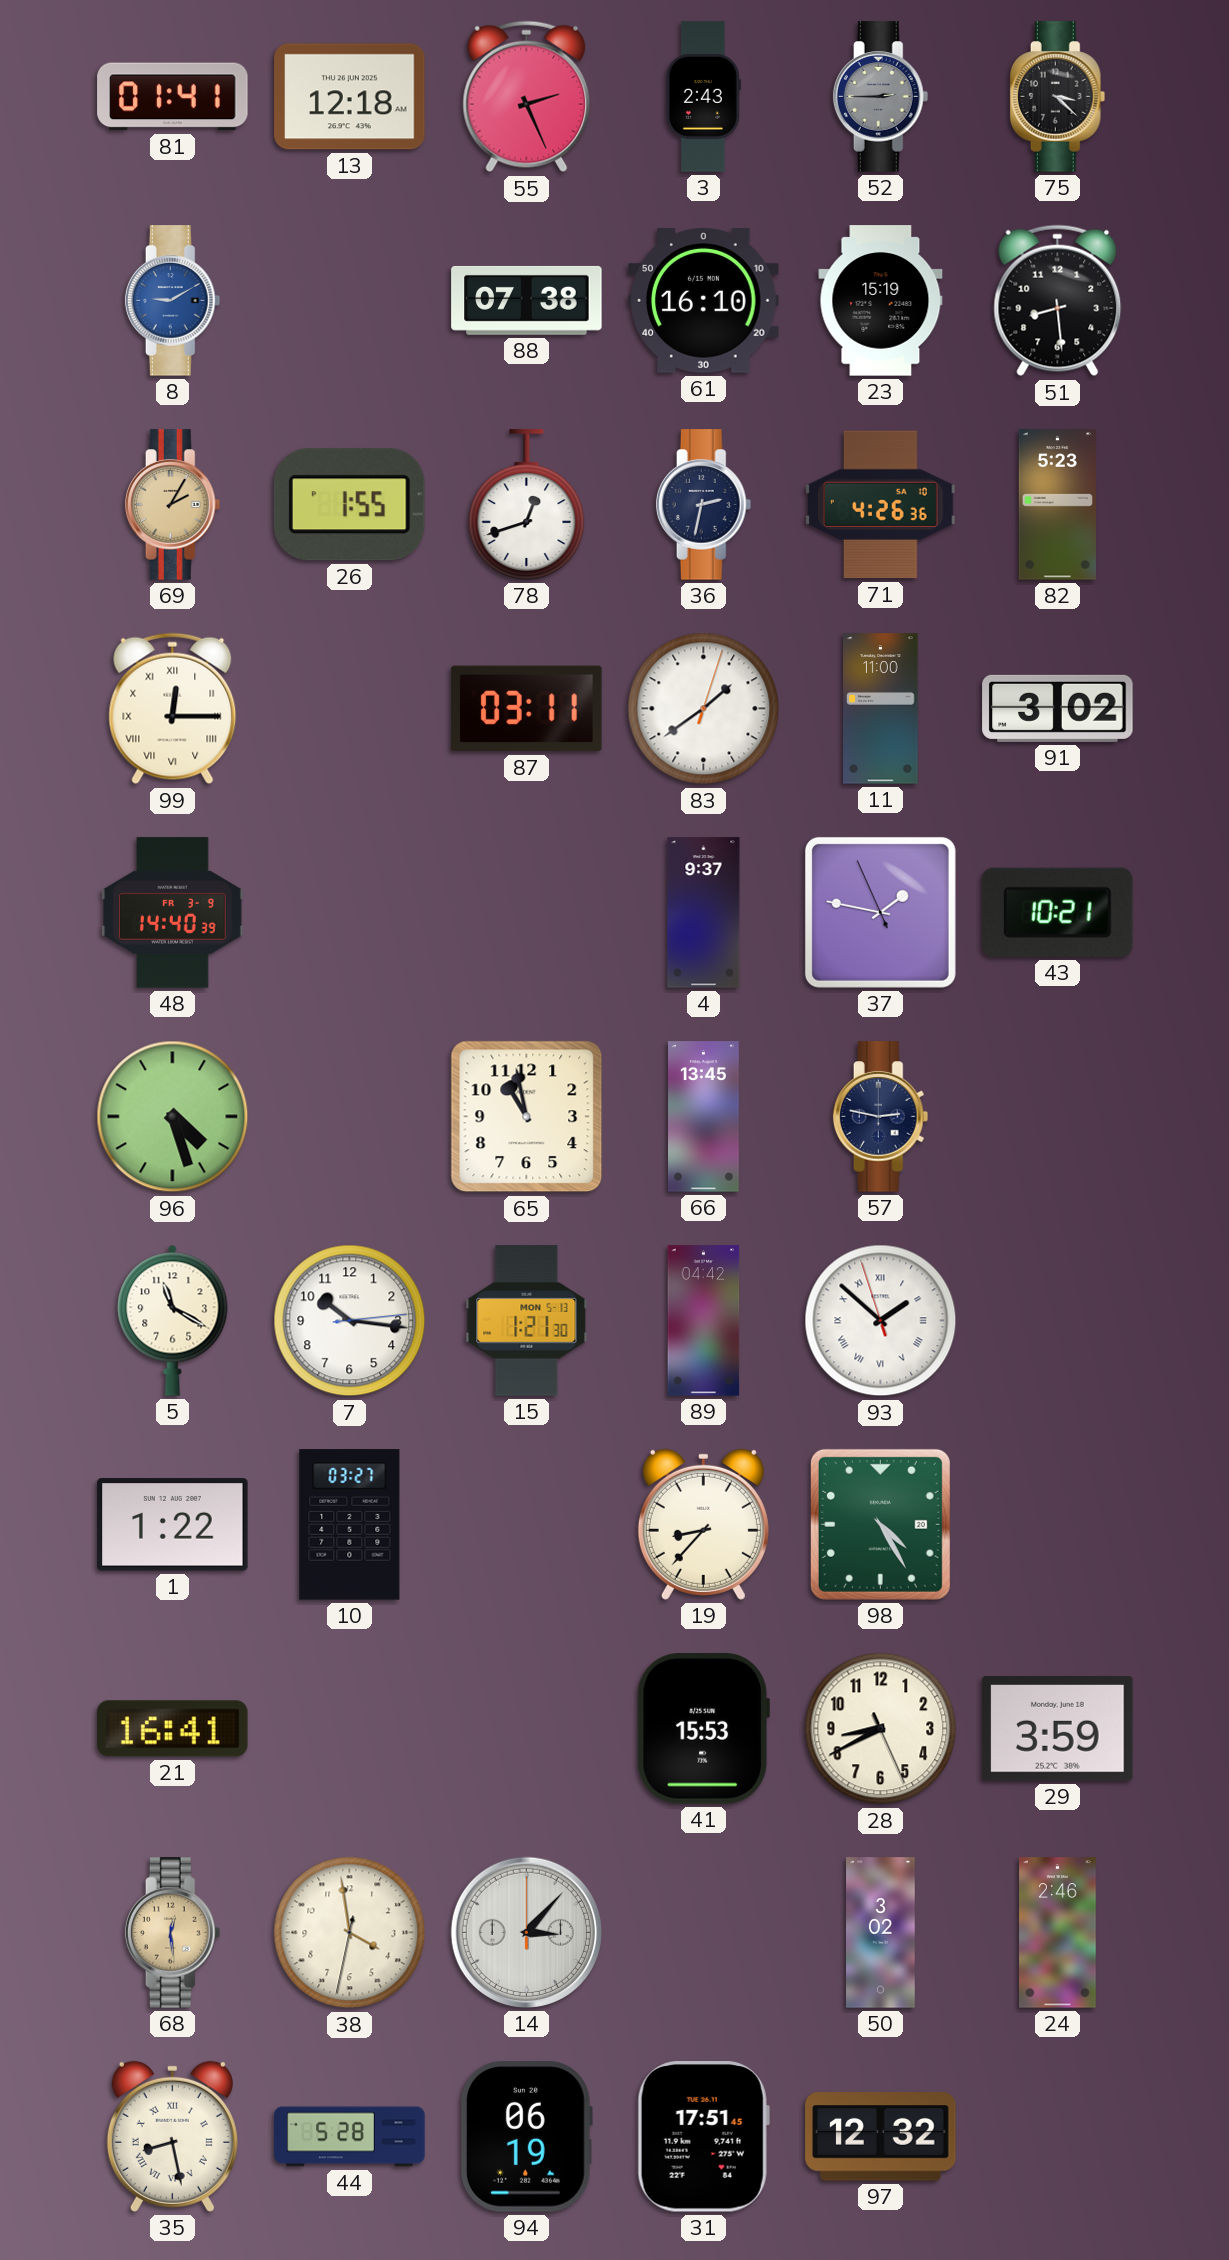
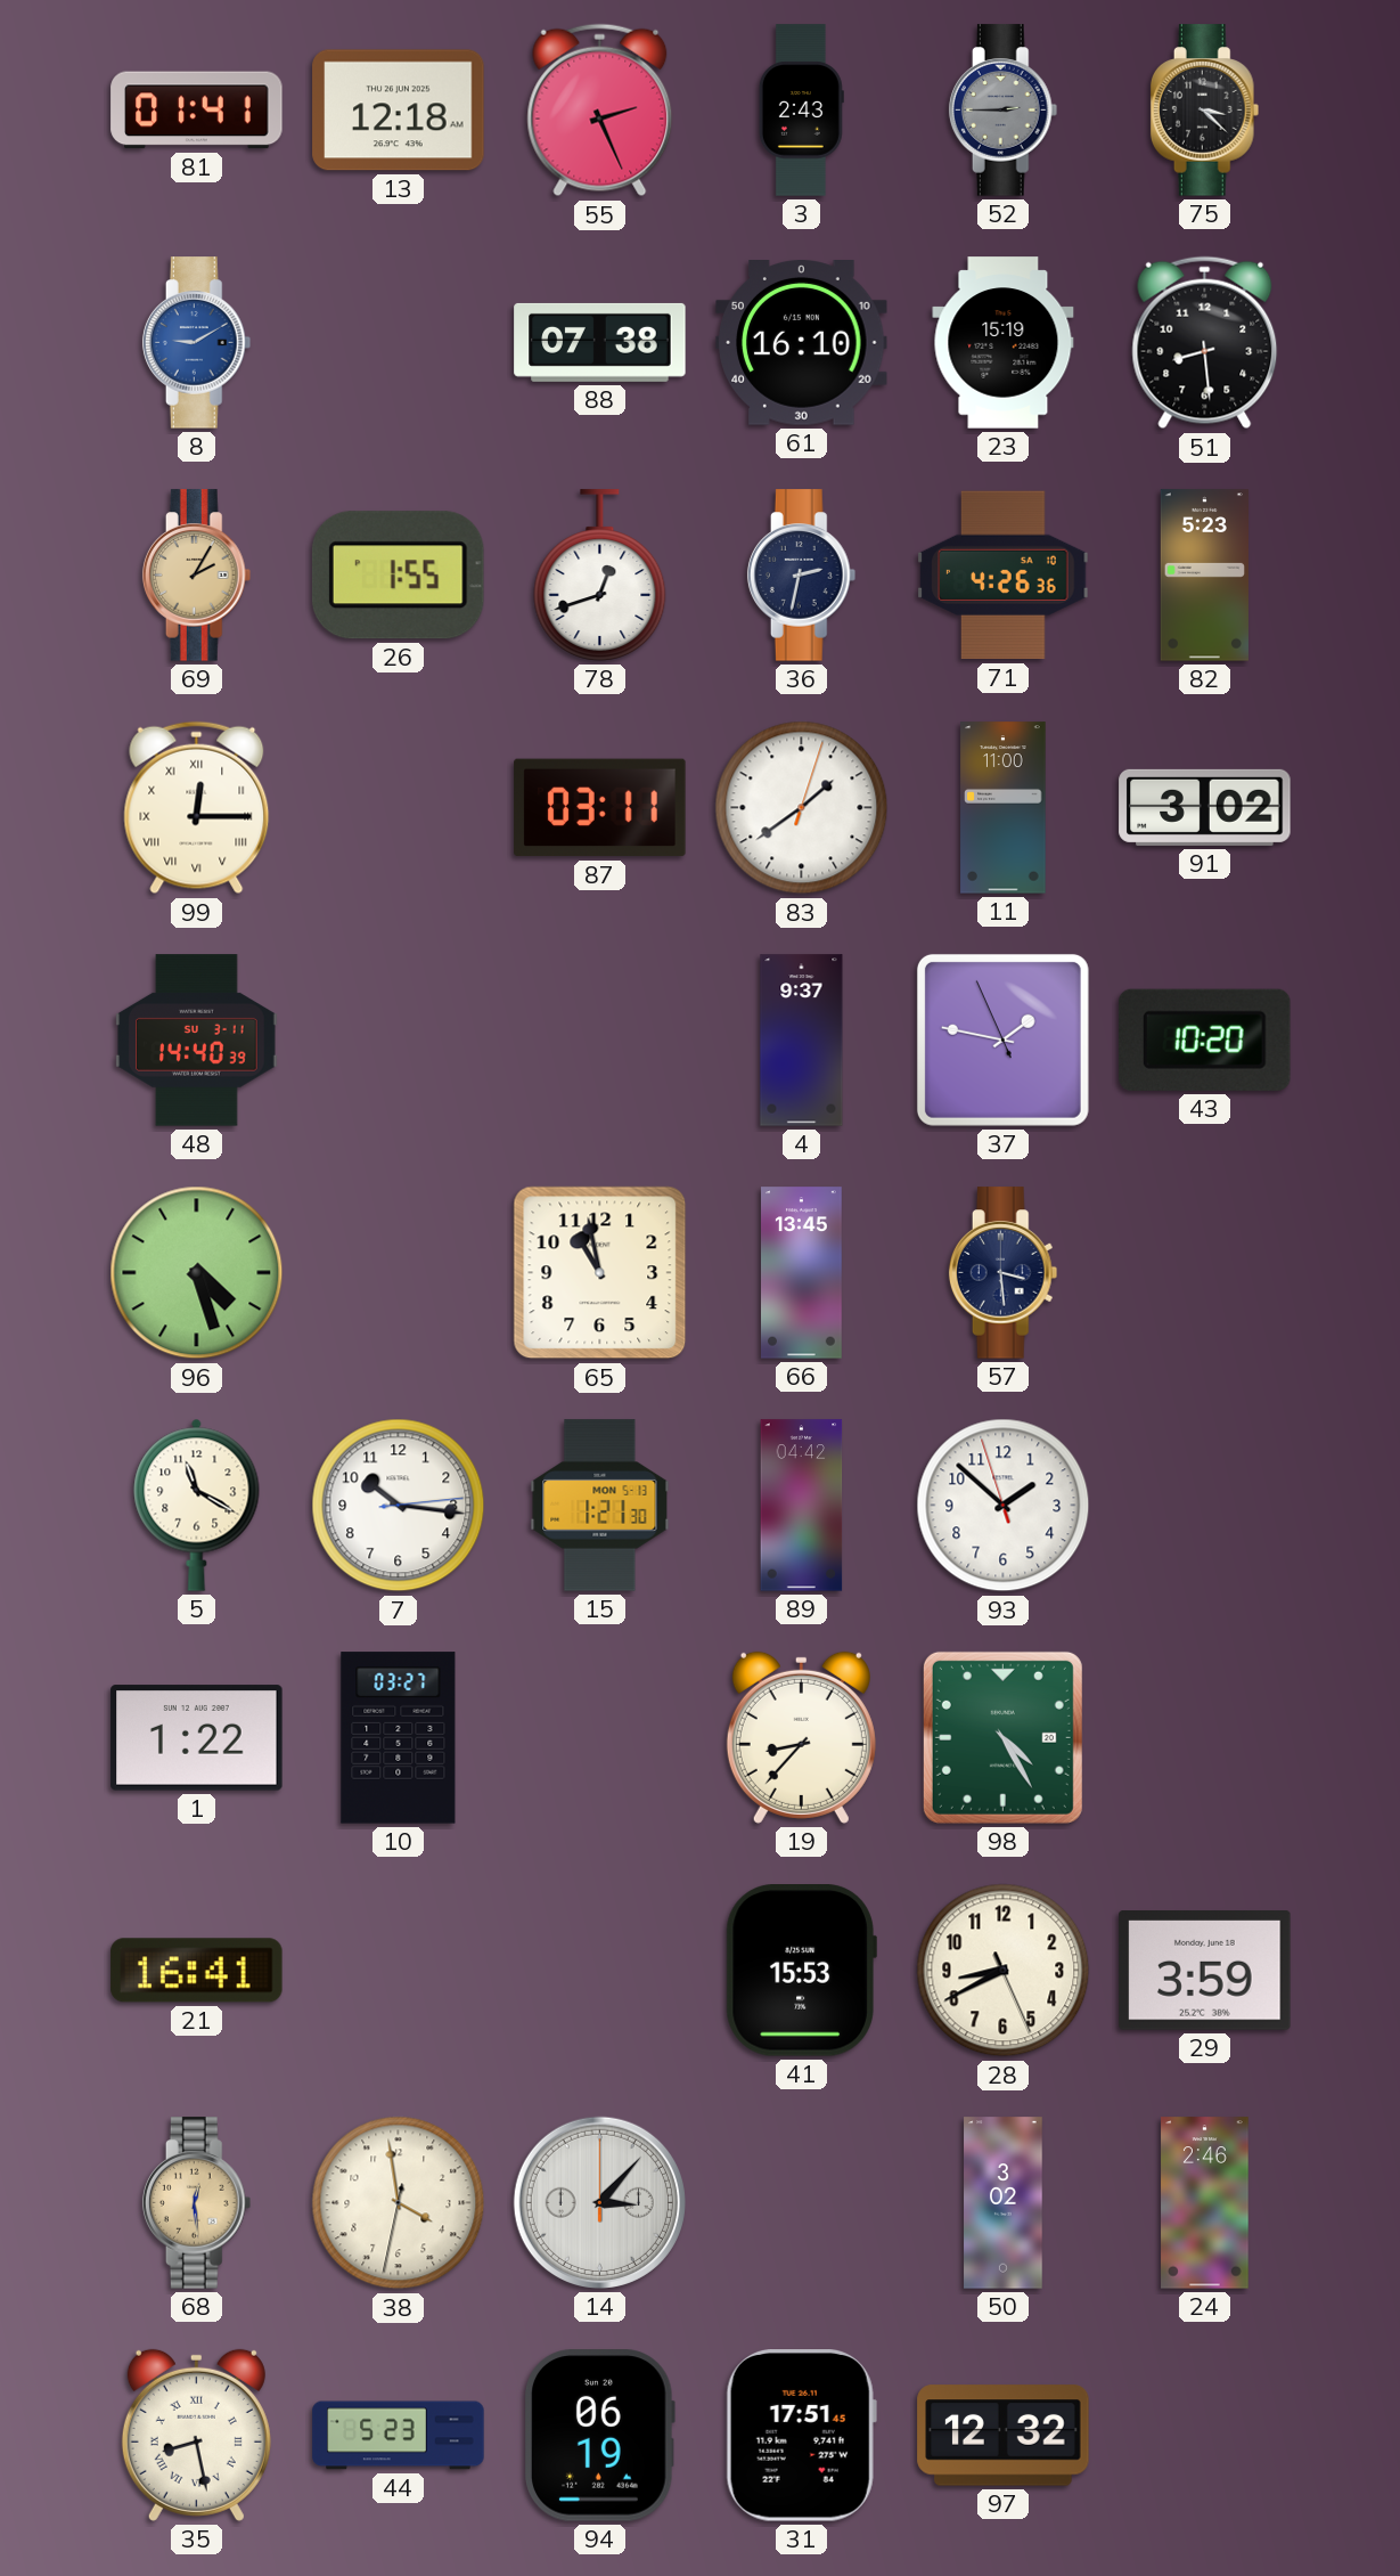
48 date: FR 3-9 -> SU 3-11
43: 10:21 -> 10:20
57: 2:47 -> 3:29
93 numerals: Roman -> Arabic
44: 5:28 -> 5:23
